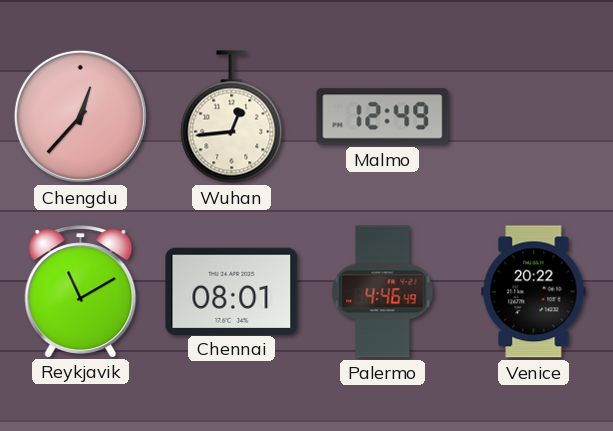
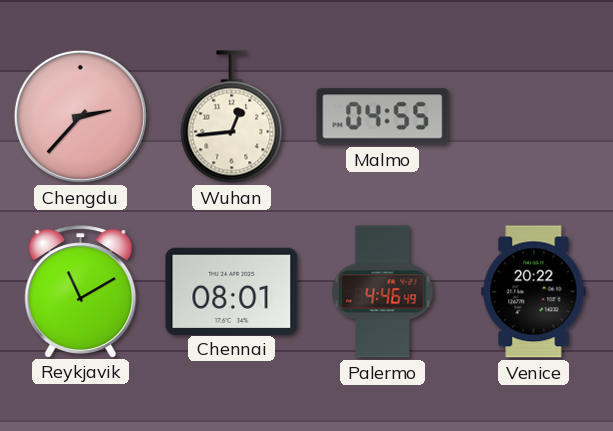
Chengdu: 12:37 -> 2:37
Malmo: 12:49 -> 04:55
